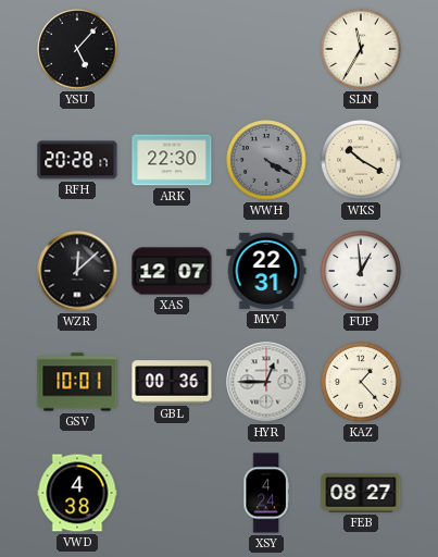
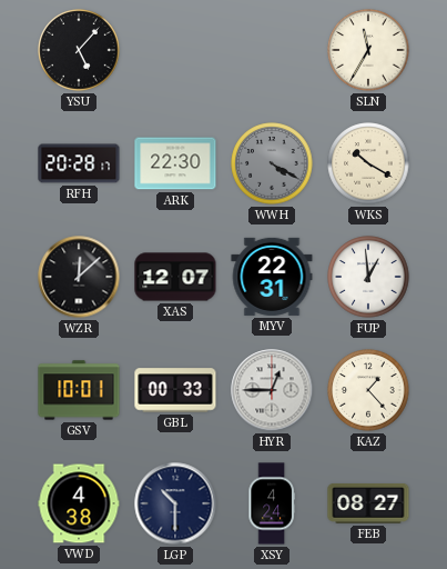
GBL: 00:36 -> 00:33
LGP: none -> 10:30
